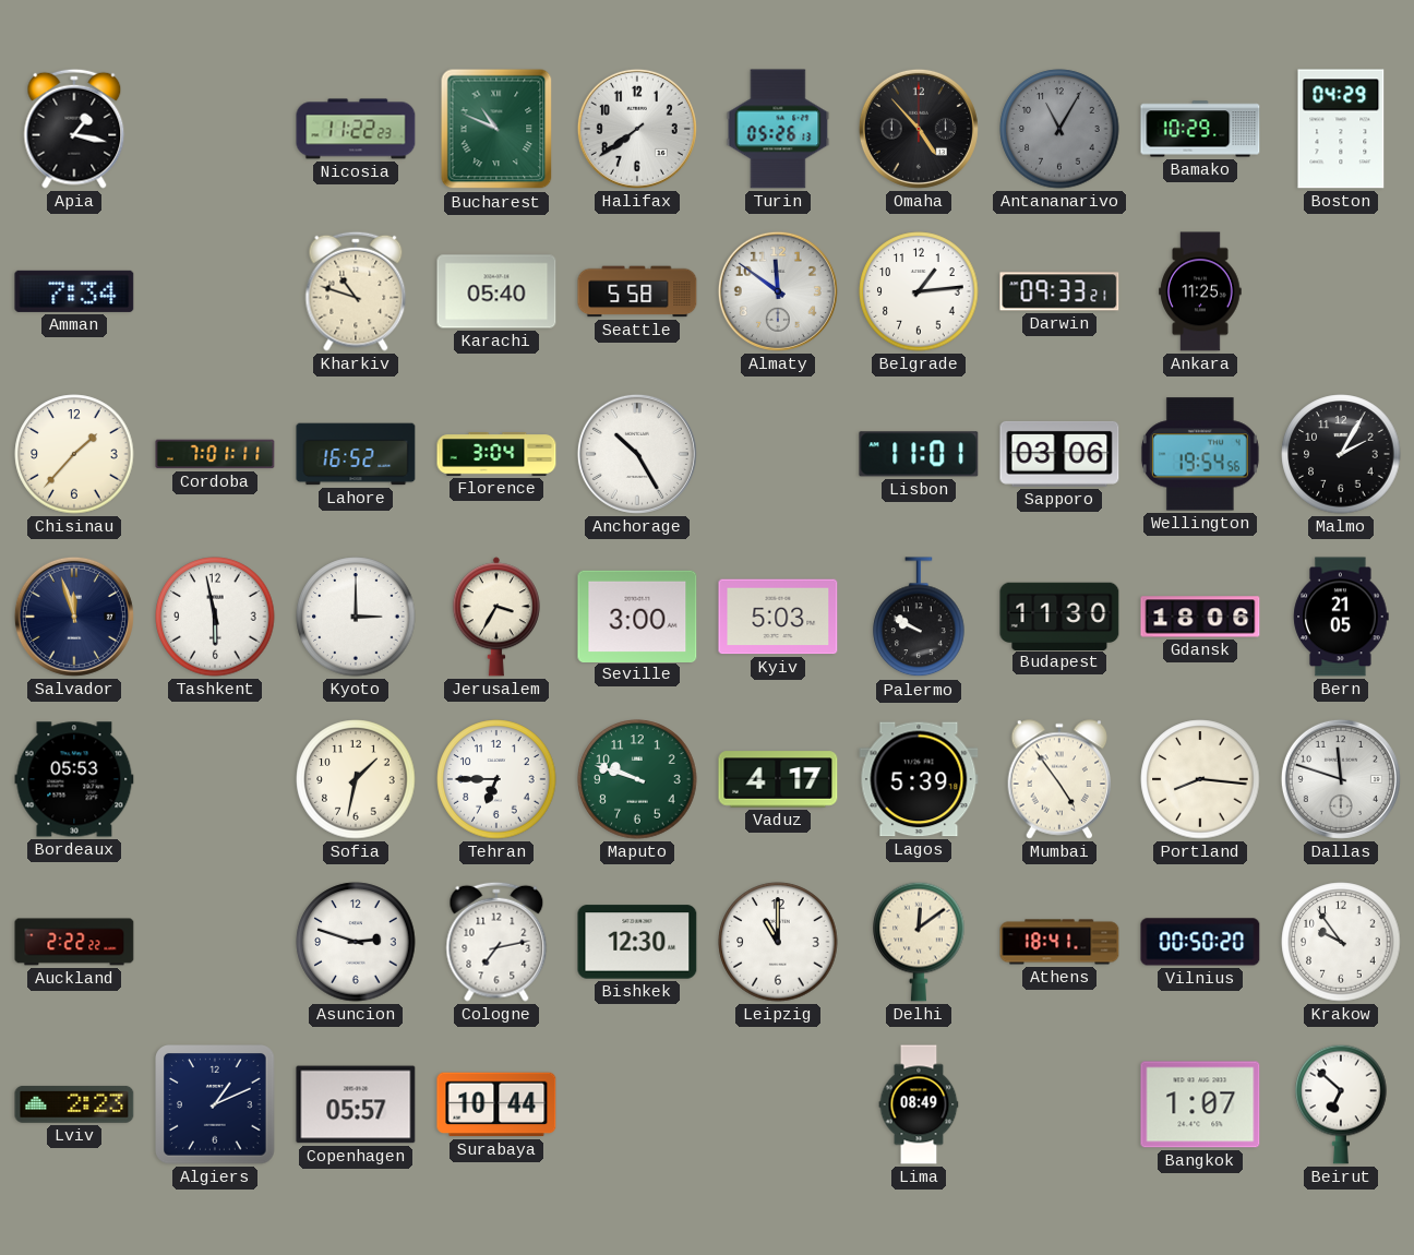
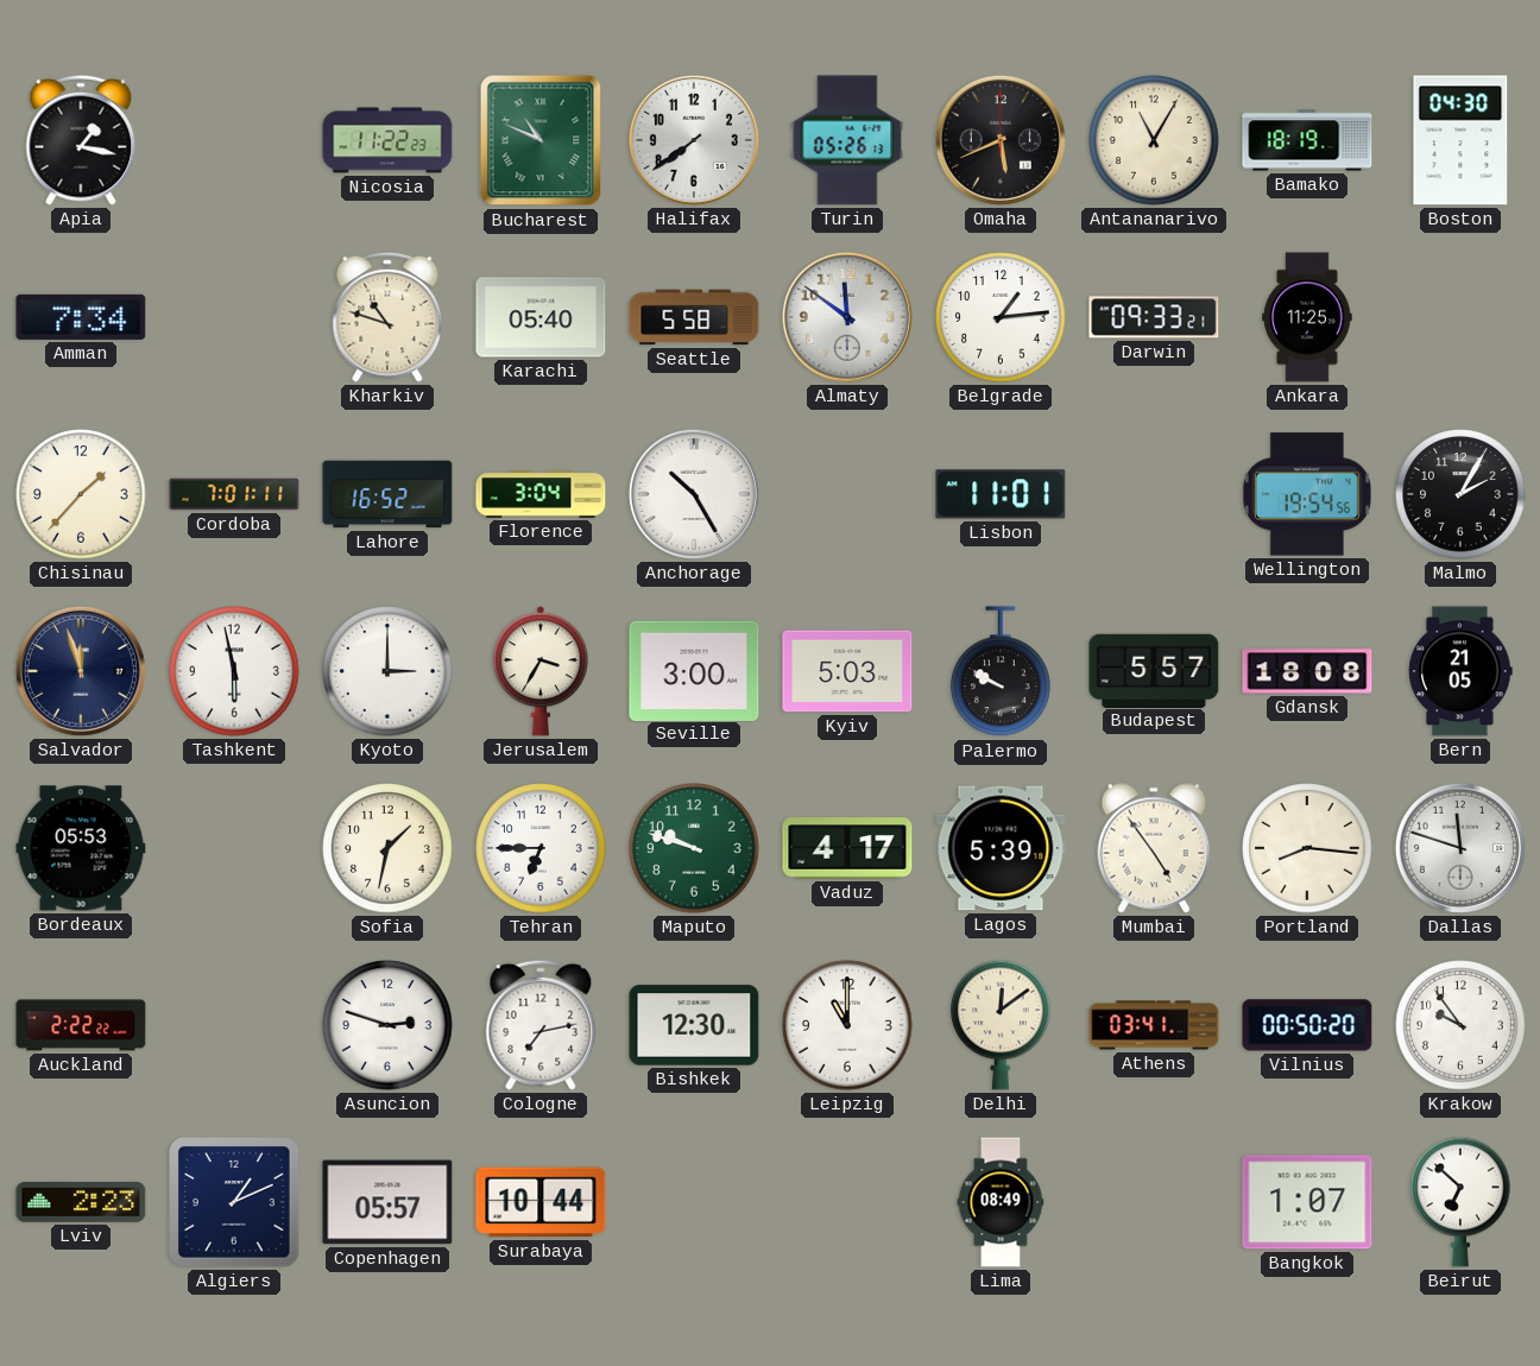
Omaha: 4:53 -> 5:41
Antananarivo dial: grey -> cream
Bamako: 10:29 -> 18:19
Boston: 04:29 -> 04:30
Sapporo: 03:06 -> none
Budapest: 11:30 -> 5:57
Gdansk: 18:06 -> 18:08
Athens: 18:41 -> 03:41
